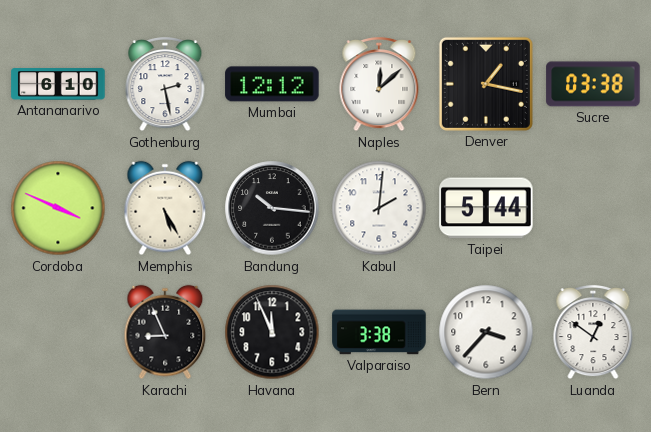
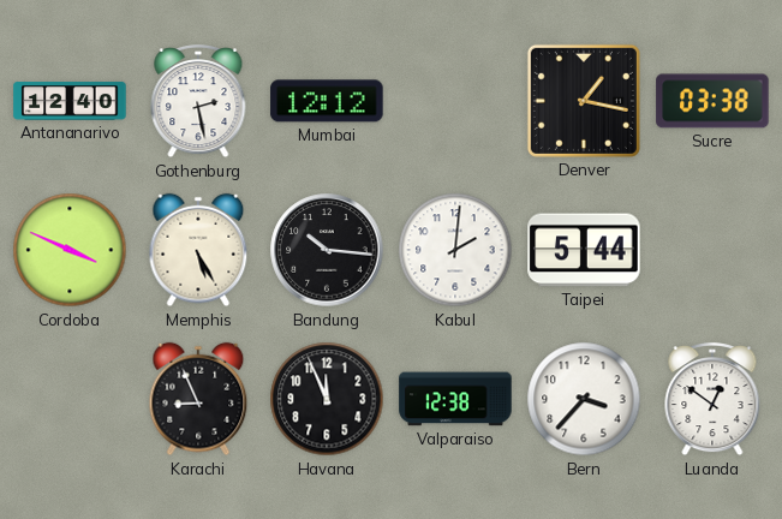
Antananarivo: 6:10 -> 12:40
Naples: 12:08 -> none
Valparaiso: 3:38 -> 12:38
